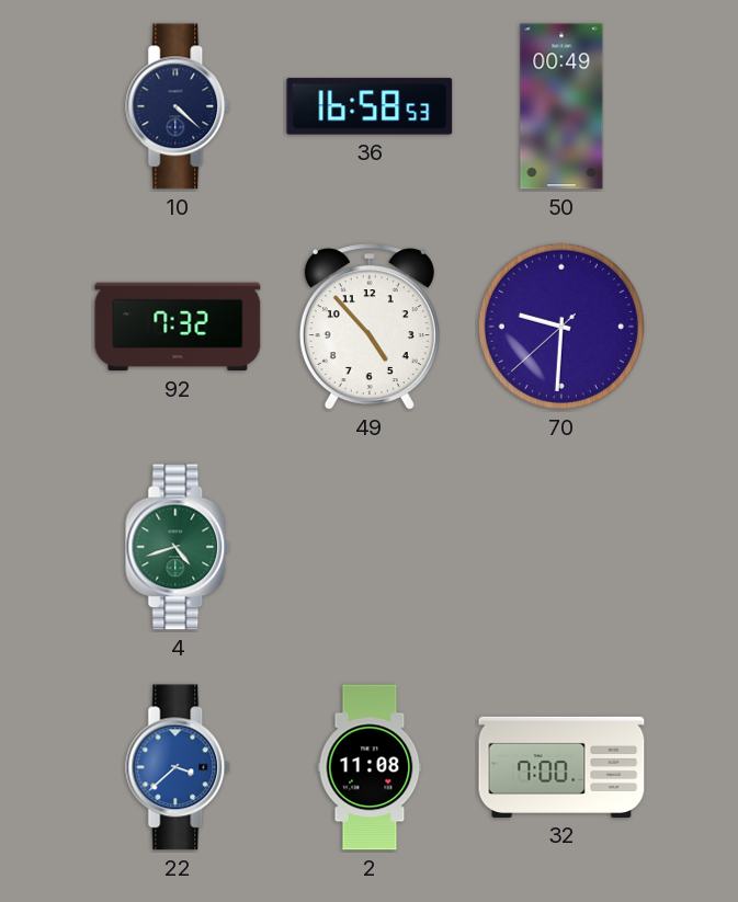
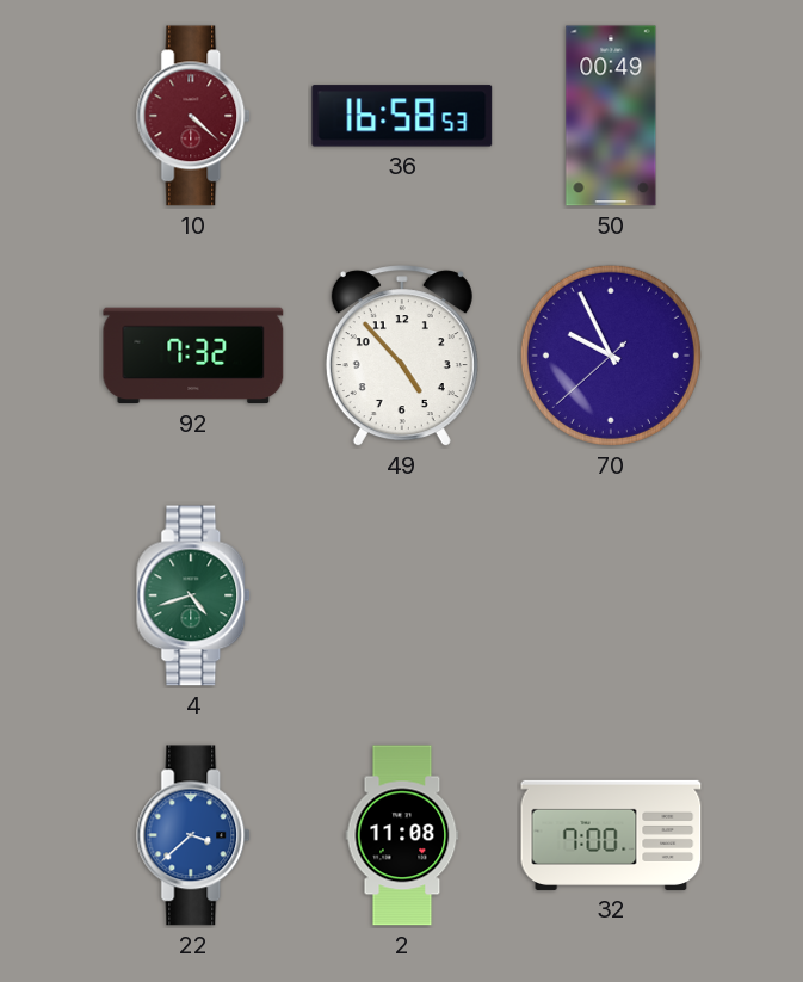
10 dial: navy -> burgundy
70: 9:30 -> 9:55
